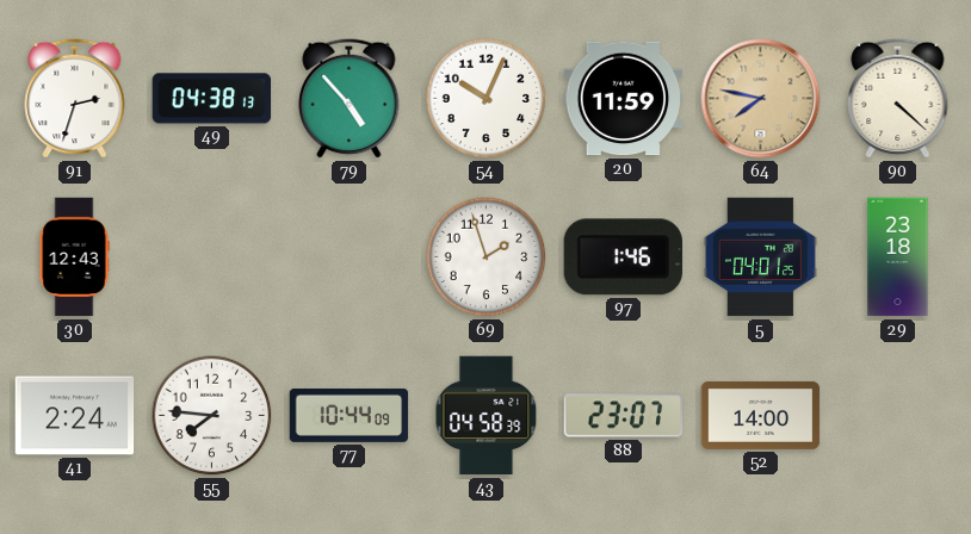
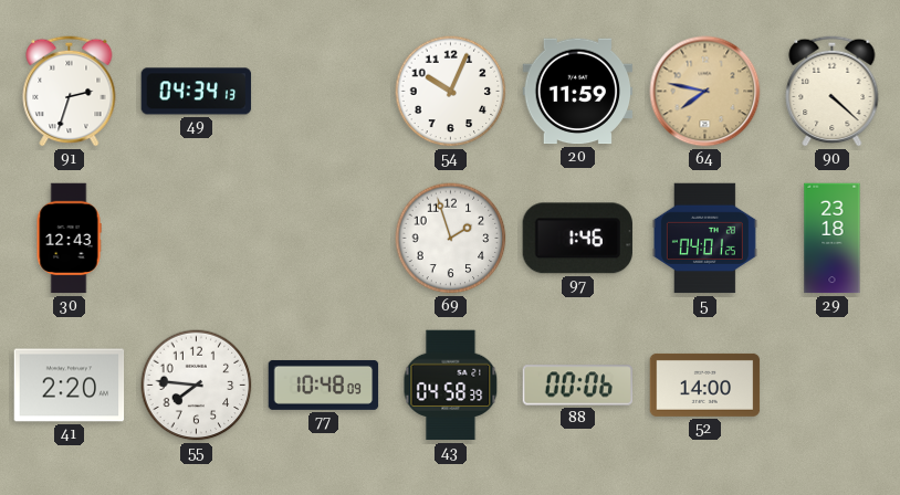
49: 04:38 -> 04:34
79: 4:53 -> none
41: 2:24 -> 2:20
77: 10:44 -> 10:48
88: 23:07 -> 00:06
